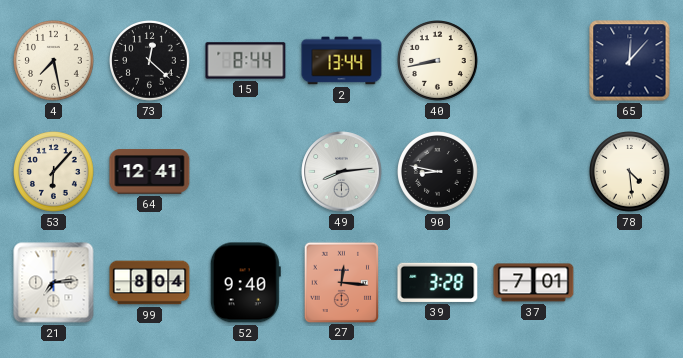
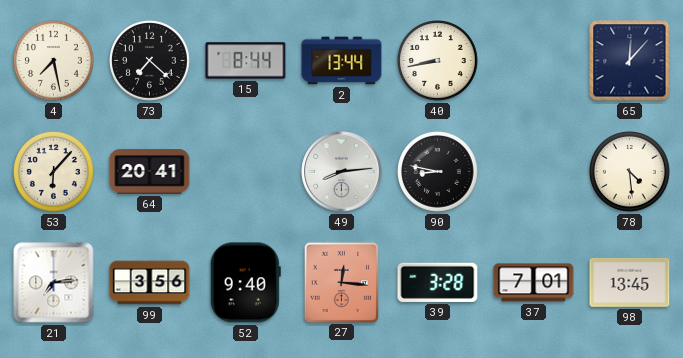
73: 12:22 -> 7:22
64: 12:41 -> 20:41
99: 8:04 -> 3:56
98: none -> 13:45
